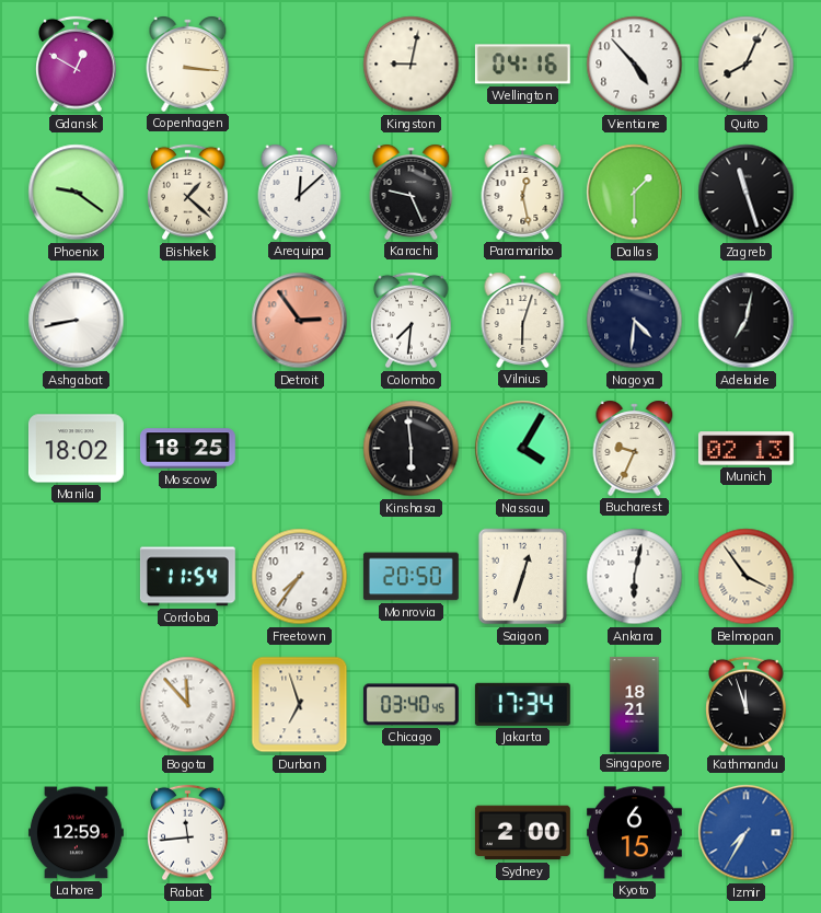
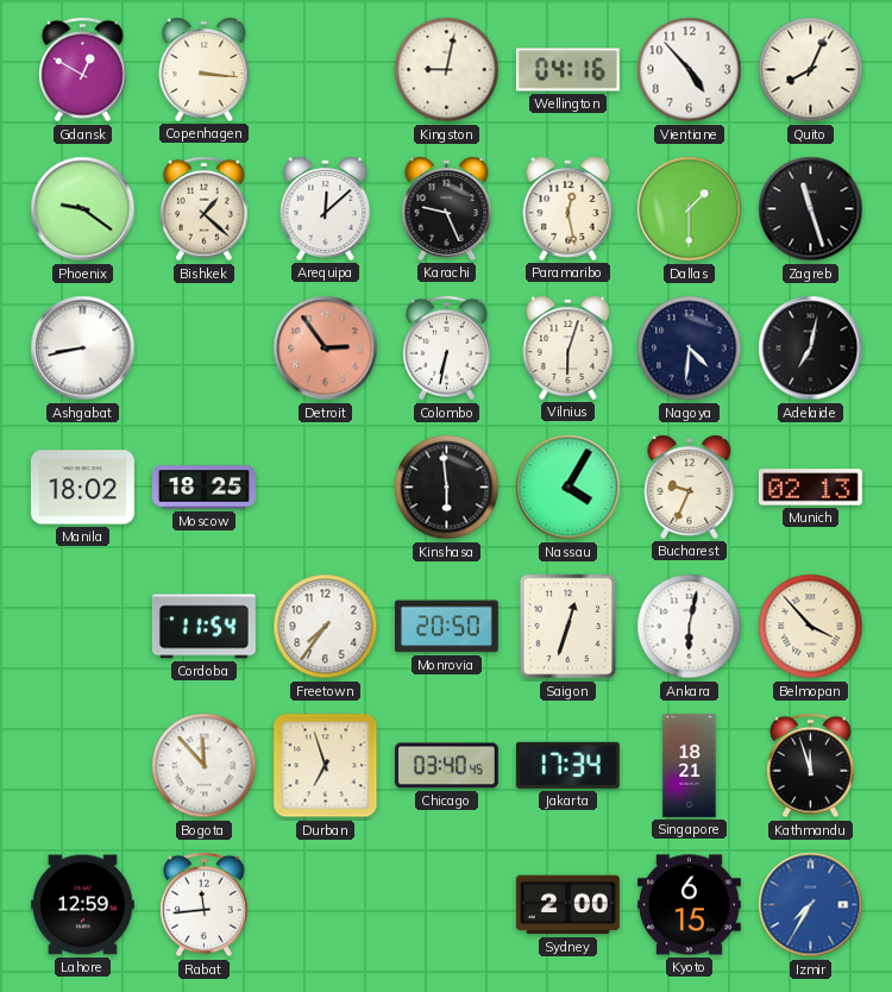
Colombo: 7:31 -> 6:32
Belmopan: 3:54 -> 3:53
